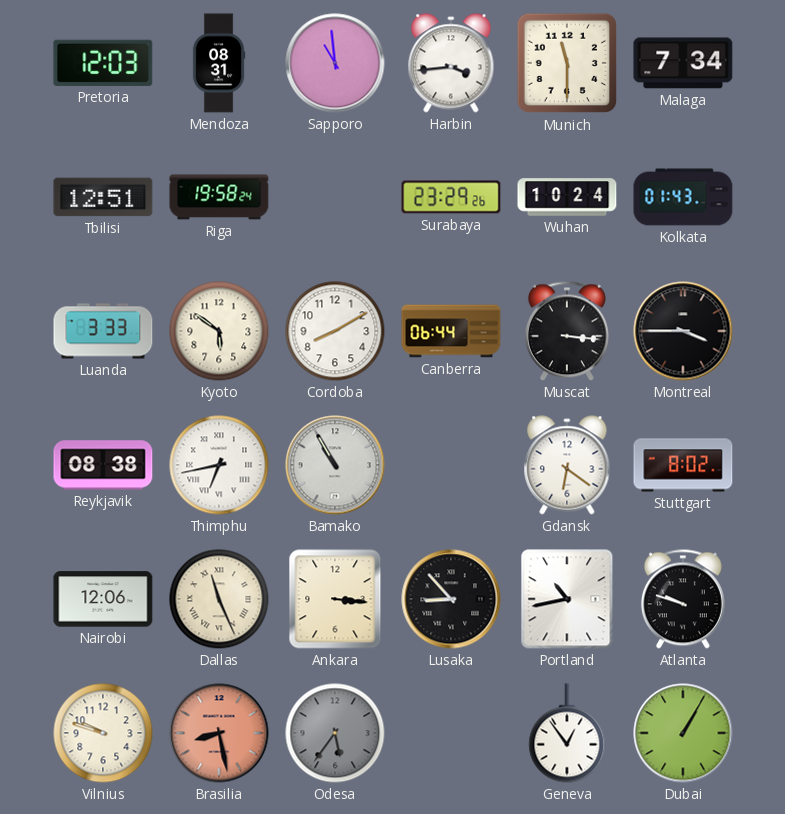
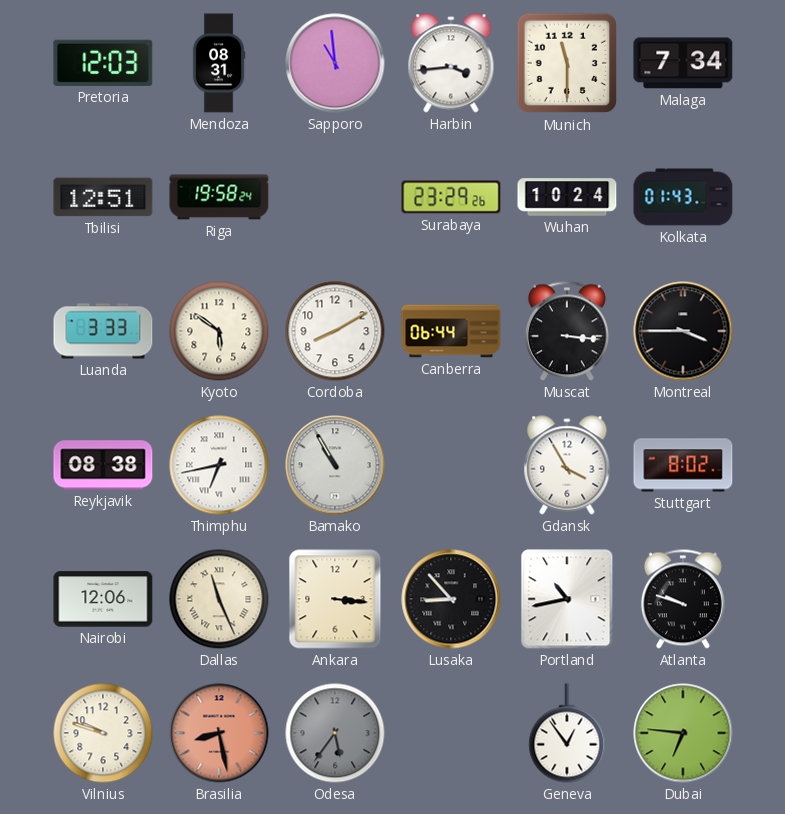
Gdansk: 6:21 -> 3:55
Dubai: 1:05 -> 6:46
